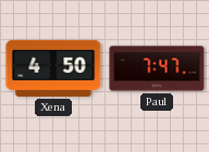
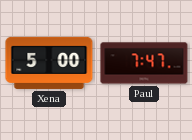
Xena: 4:50 -> 5:00
